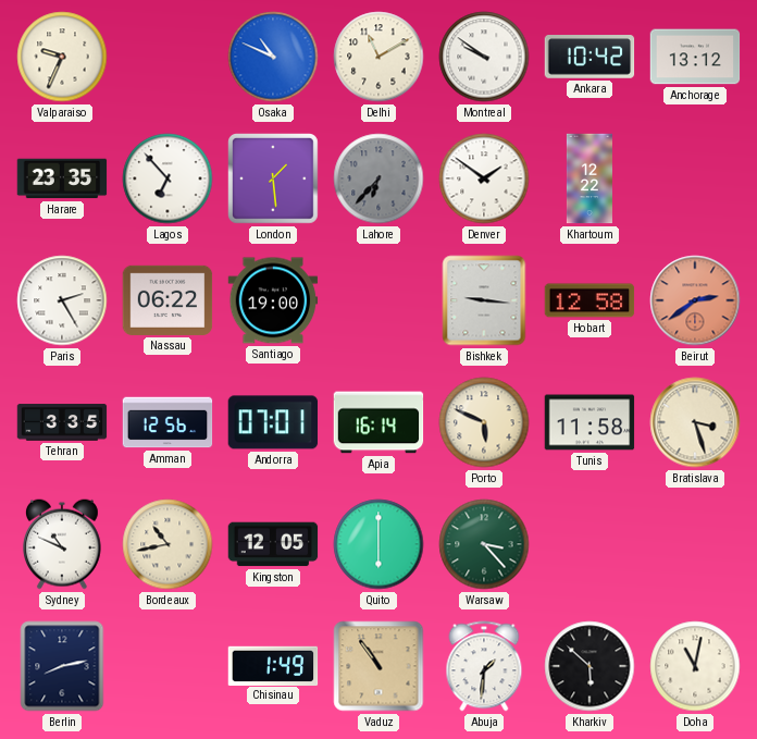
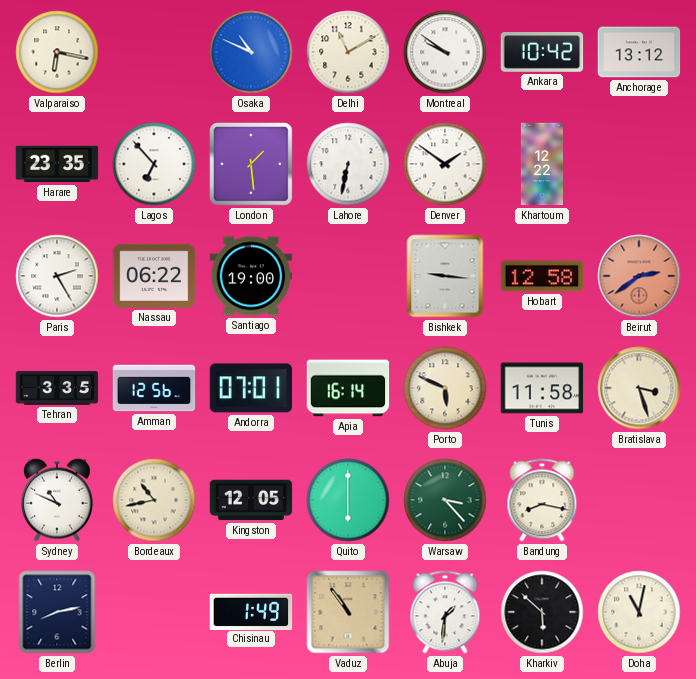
Valparaiso: 9:34 -> 6:17
Lahore: 6:37 -> 6:32
Lahore dial: grey -> white
Bandung: none -> 8:17
